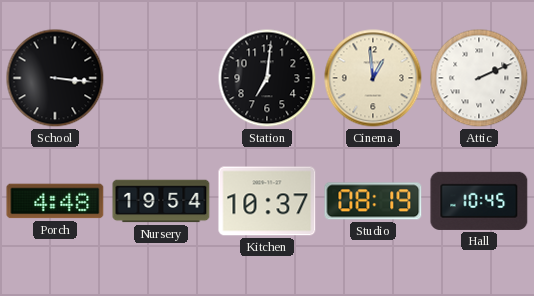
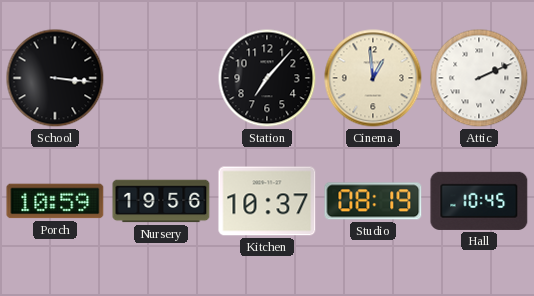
Station: 7:01 -> 7:07
Porch: 4:48 -> 10:59
Nursery: 19:54 -> 19:56
